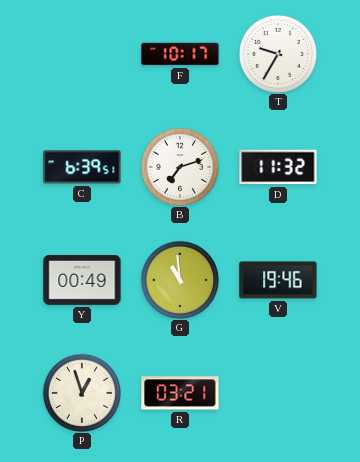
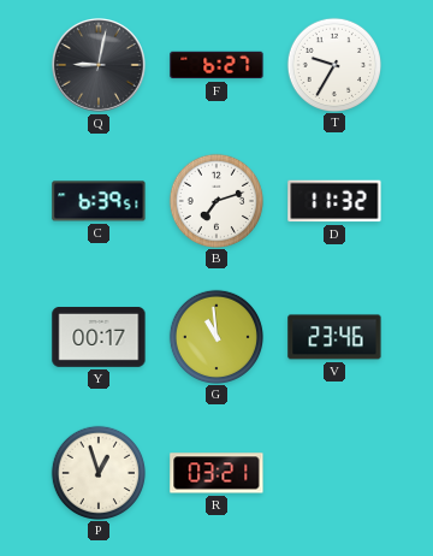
Q: none -> 9:02
F: 10:17 -> 6:27
Y: 00:49 -> 00:17
V: 19:46 -> 23:46
